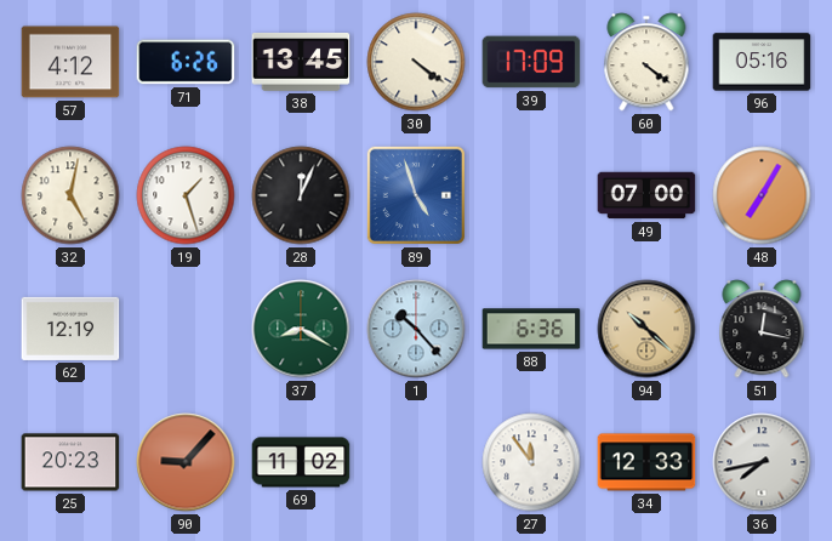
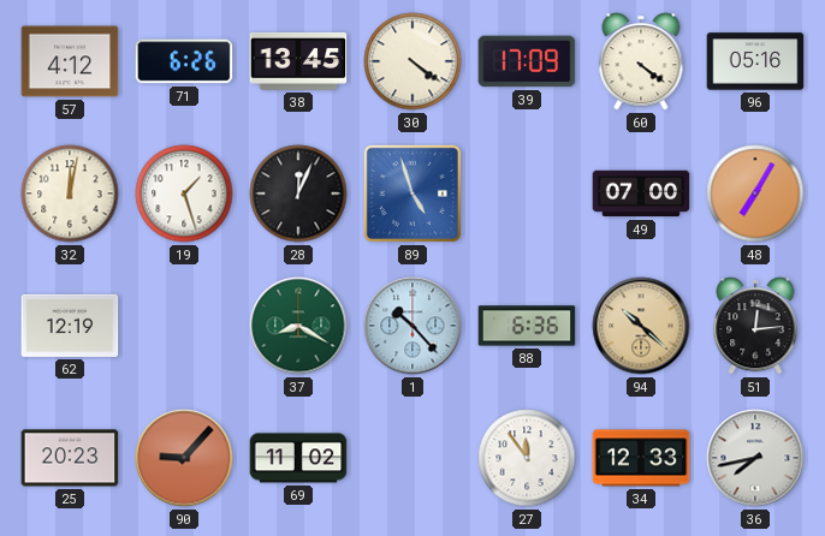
32: 5:02 -> 12:02
51: 12:17 -> 12:14
